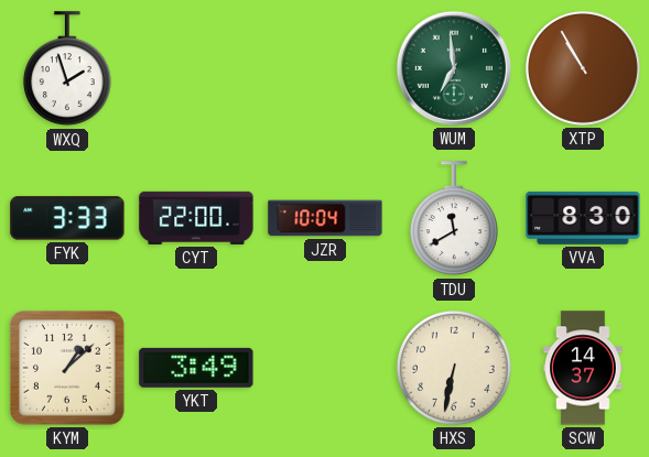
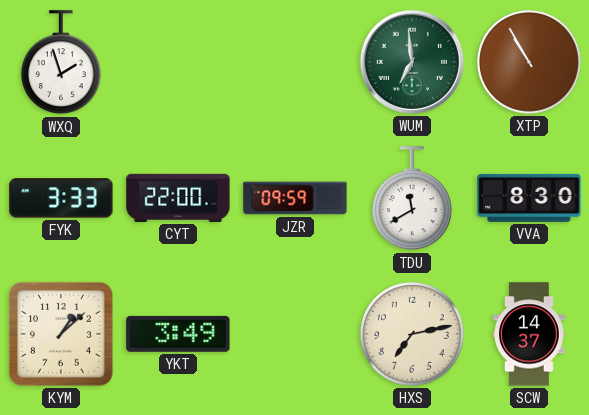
JZR: 10:04 -> 09:59
HXS: 6:32 -> 7:13
